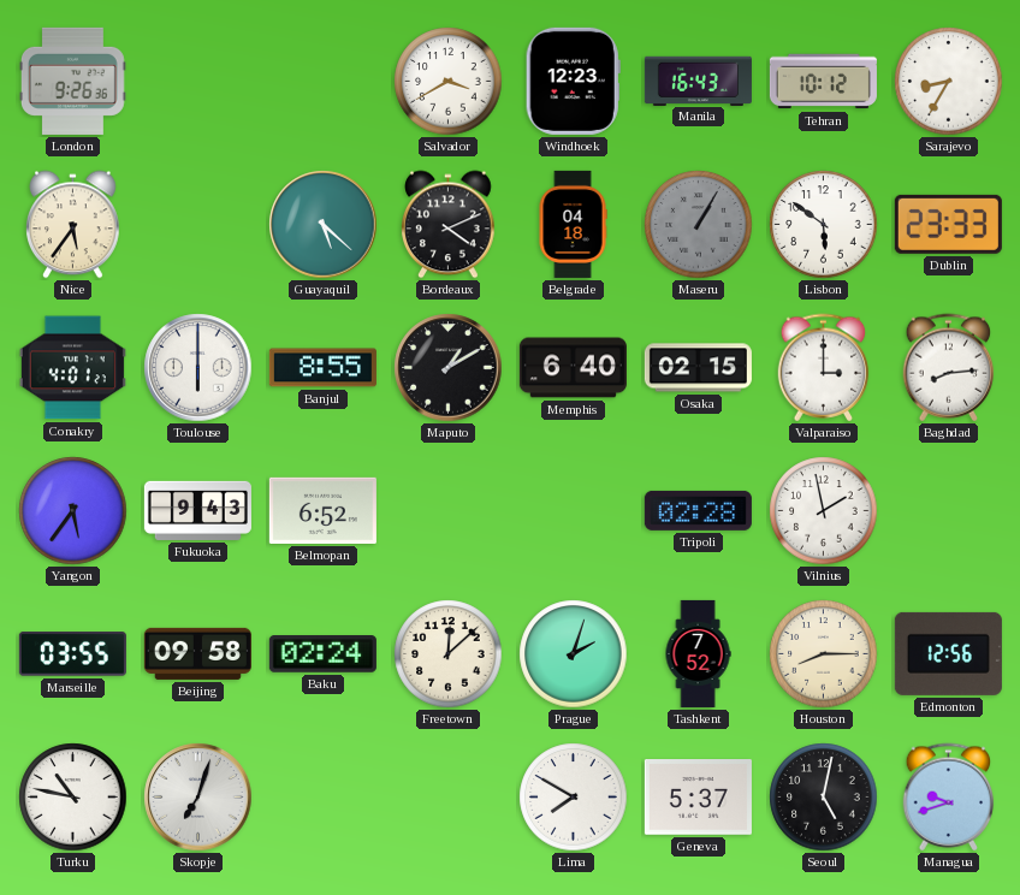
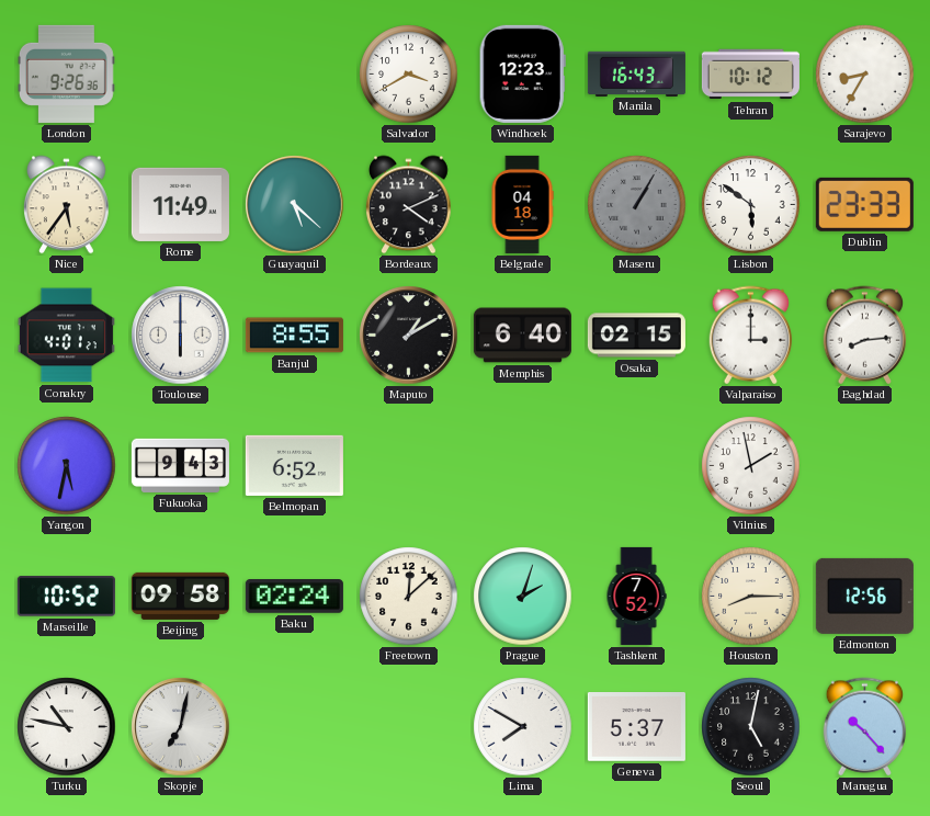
Rome: none -> 11:49
Yangon: 5:36 -> 5:32
Tripoli: 02:28 -> none
Marseille: 03:55 -> 10:52
Skopje: 7:03 -> 7:02
Managua: 9:42 -> 10:23
